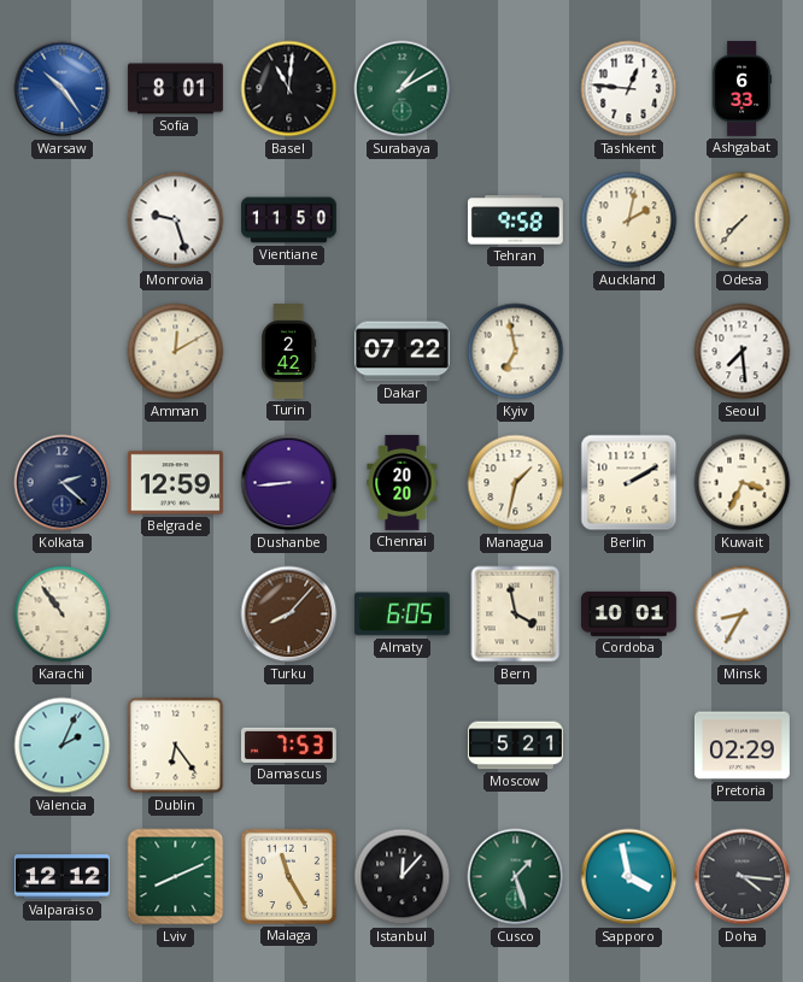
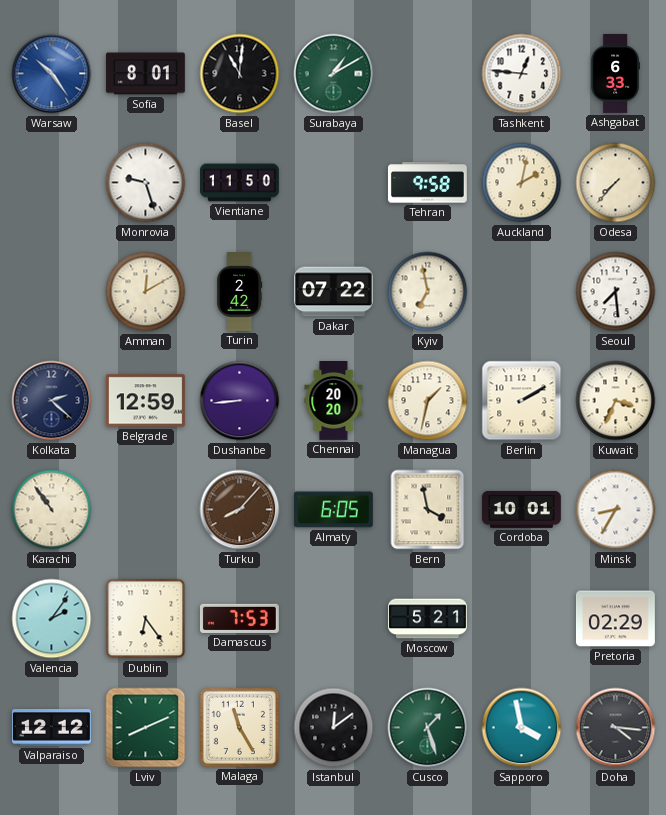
Valencia: 2:04 -> 2:06
Istanbul: 12:07 -> 12:09
